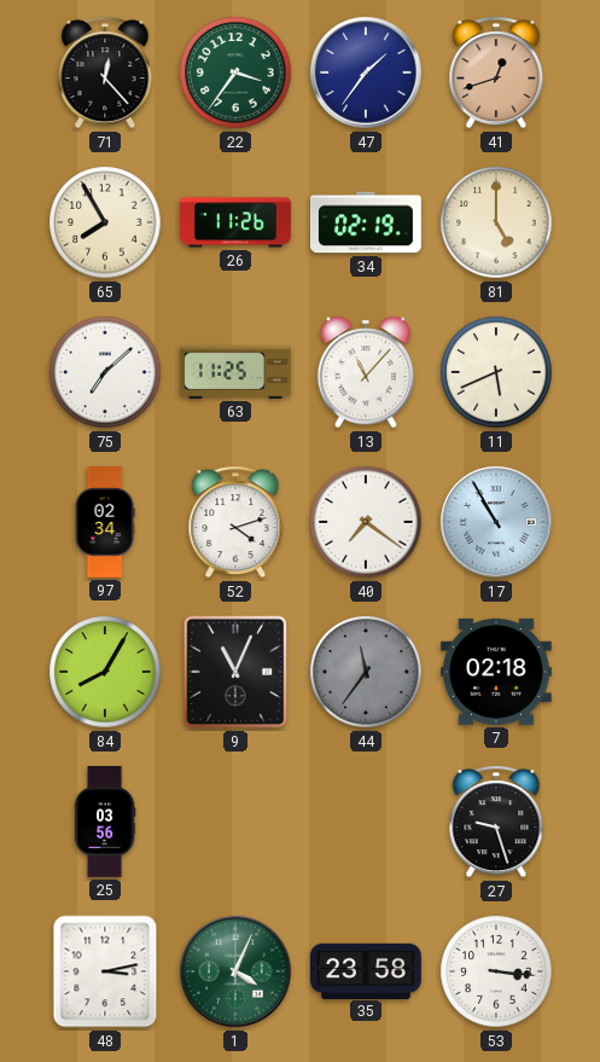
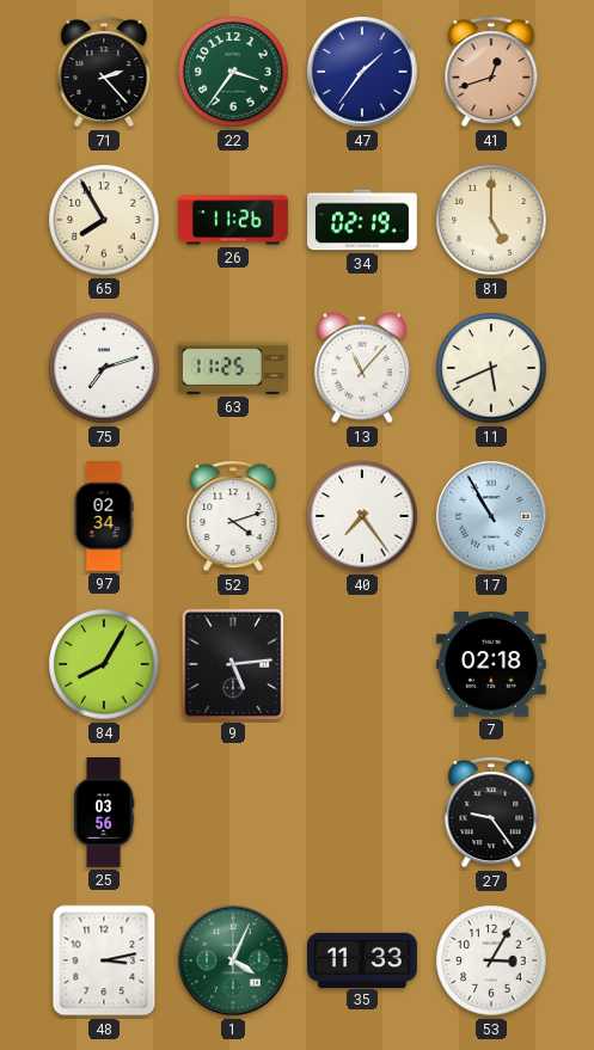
71: 12:23 -> 2:23
75: 7:08 -> 7:12
40: 7:21 -> 7:24
9: 11:04 -> 5:14
44: 11:36 -> none
27: 9:27 -> 9:24
35: 23:58 -> 11:33
53: 3:16 -> 3:05
